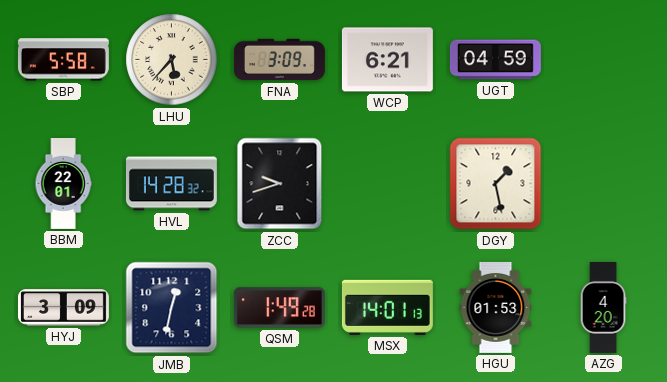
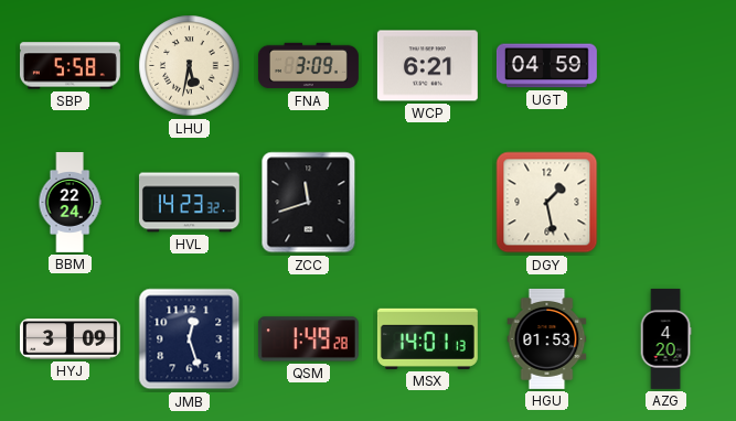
LHU: 5:37 -> 5:32
BBM: 22:01 -> 22:24
HVL: 14:28 -> 14:23
ZCC: 9:42 -> 11:42
JMB: 12:32 -> 12:27
